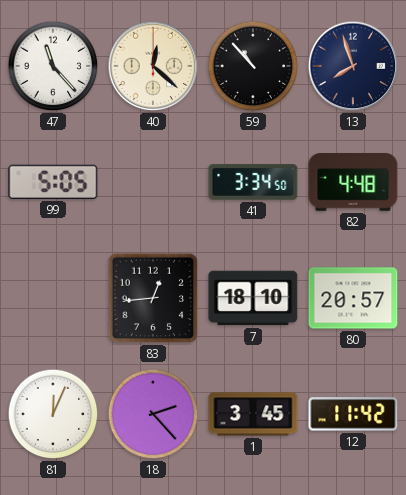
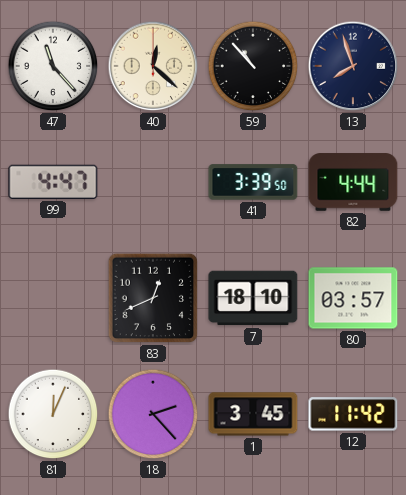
99: 5:05 -> 4:47
41: 3:34 -> 3:39
82: 4:48 -> 4:44
83: 12:44 -> 12:41
80: 20:57 -> 03:57
